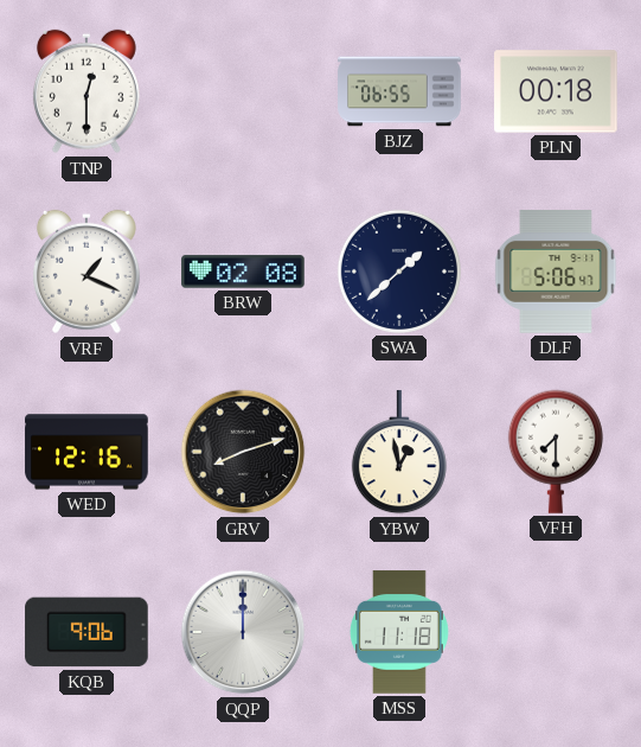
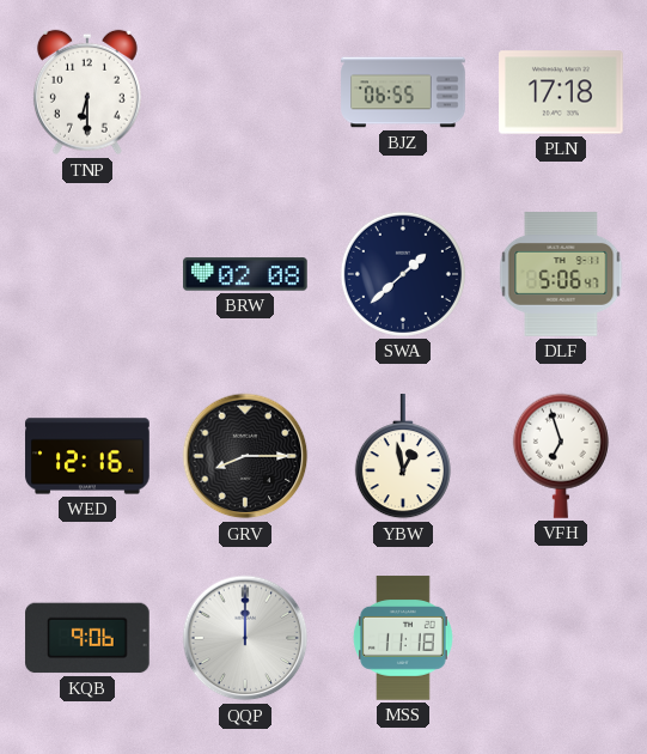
TNP: 12:30 -> 6:30
PLN: 00:18 -> 17:18
VRF: 1:19 -> none
GRV: 8:12 -> 8:15
VFH: 7:30 -> 6:57
